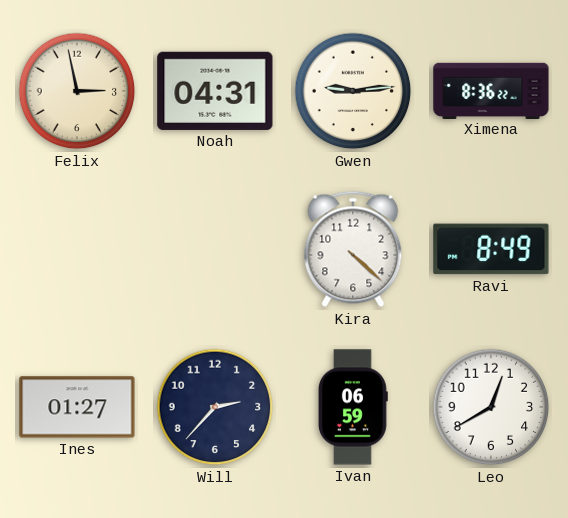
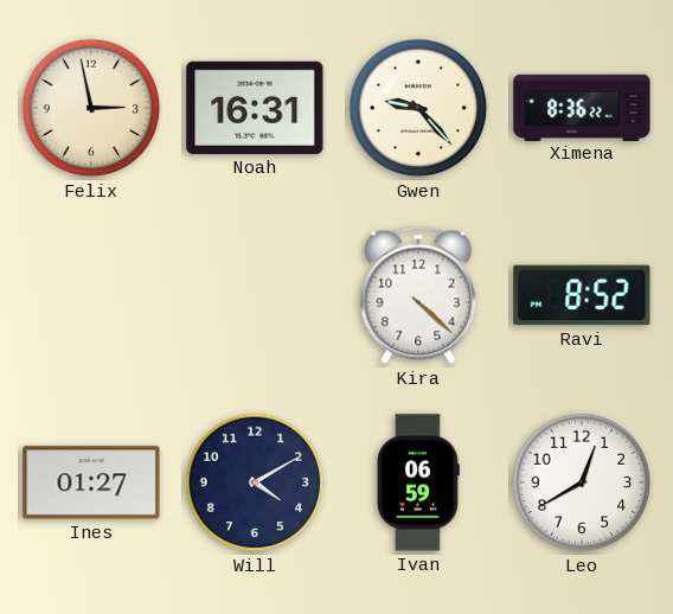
Noah: 04:31 -> 16:31
Gwen: 9:14 -> 9:23
Ravi: 8:49 -> 8:52
Will: 2:37 -> 4:10
